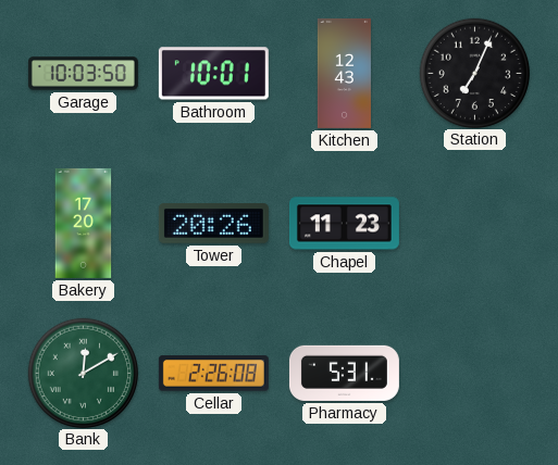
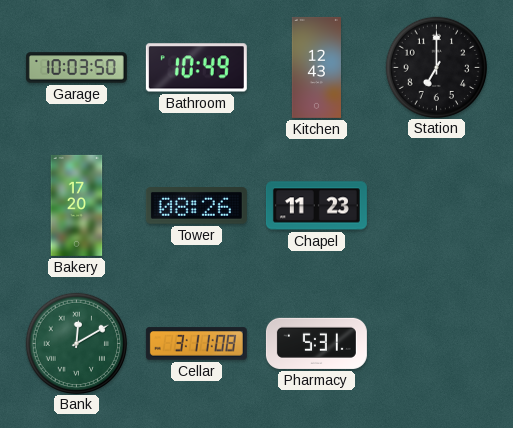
Bathroom: 10:01 -> 10:49
Station: 7:04 -> 7:00
Tower: 20:26 -> 08:26
Cellar: 2:26 -> 3:11
